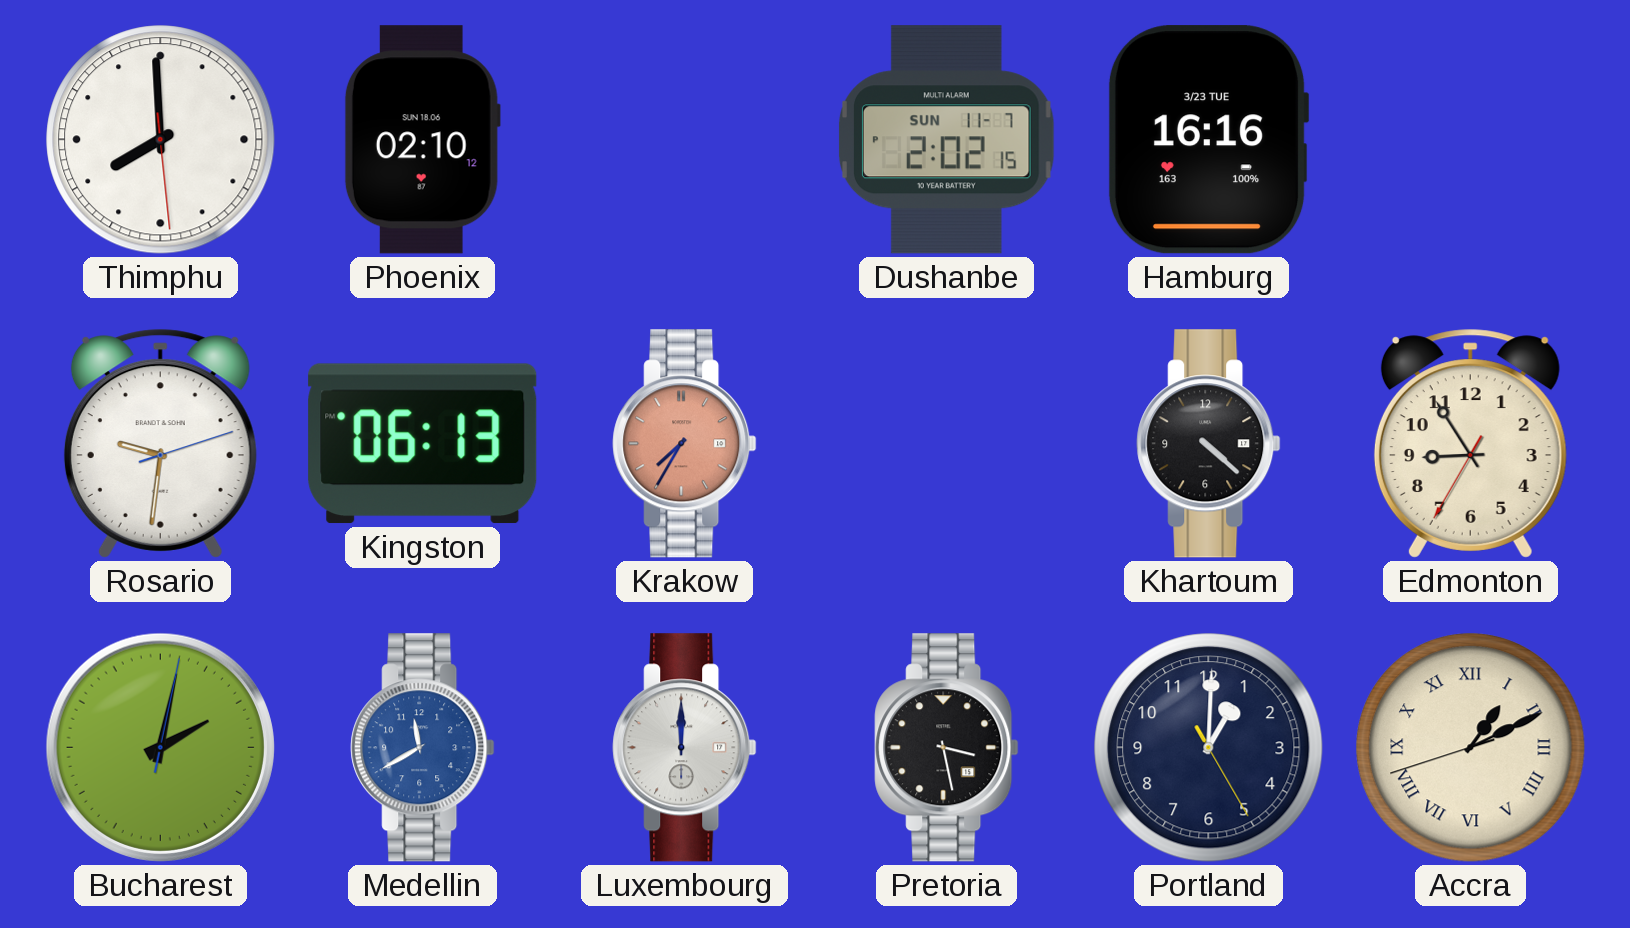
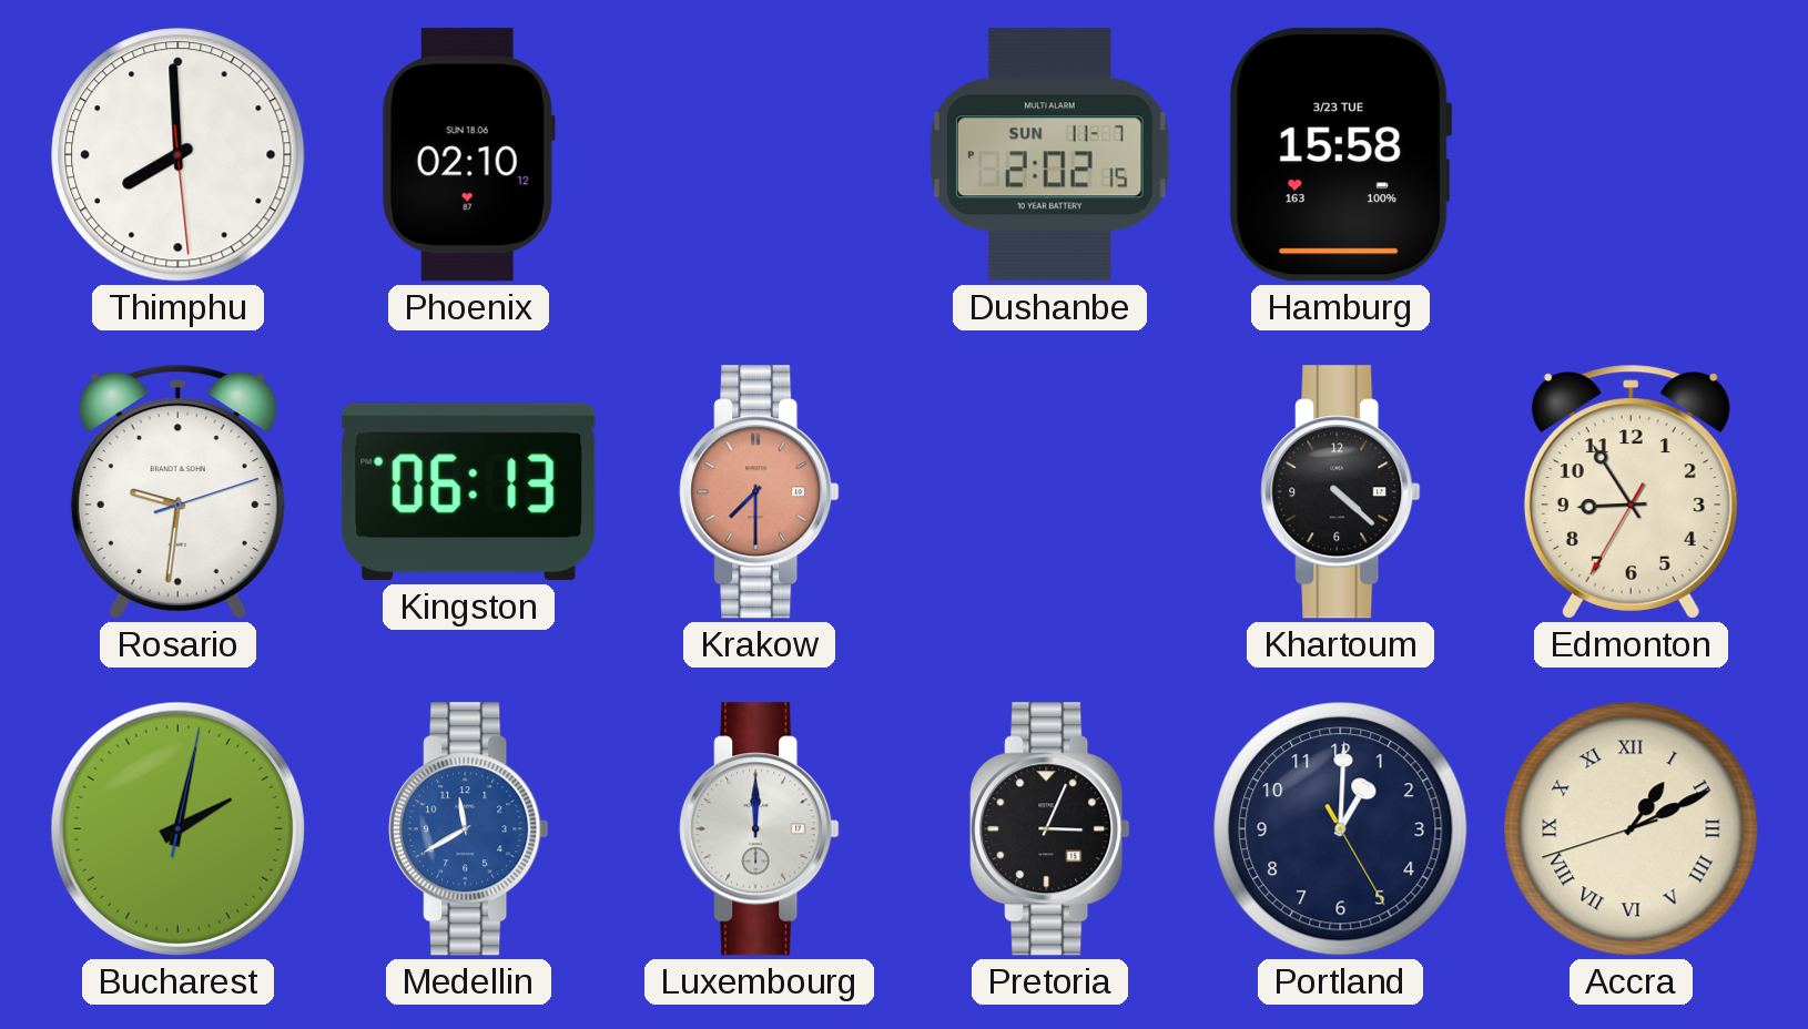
Hamburg: 16:16 -> 15:58
Krakow: 7:35 -> 7:30
Pretoria: 3:28 -> 3:04
